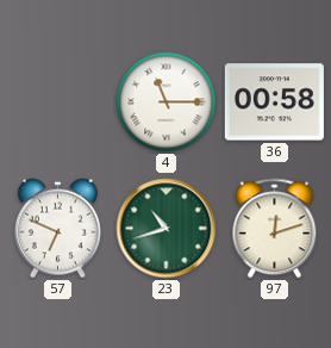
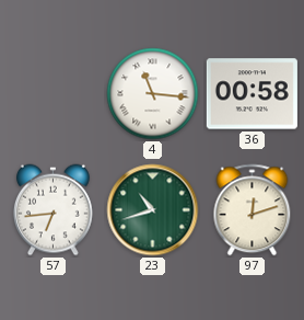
4: 11:15 -> 11:16
57: 6:49 -> 6:44
